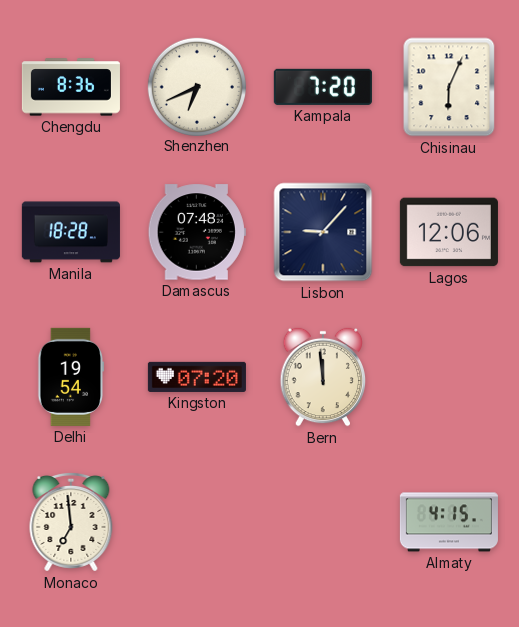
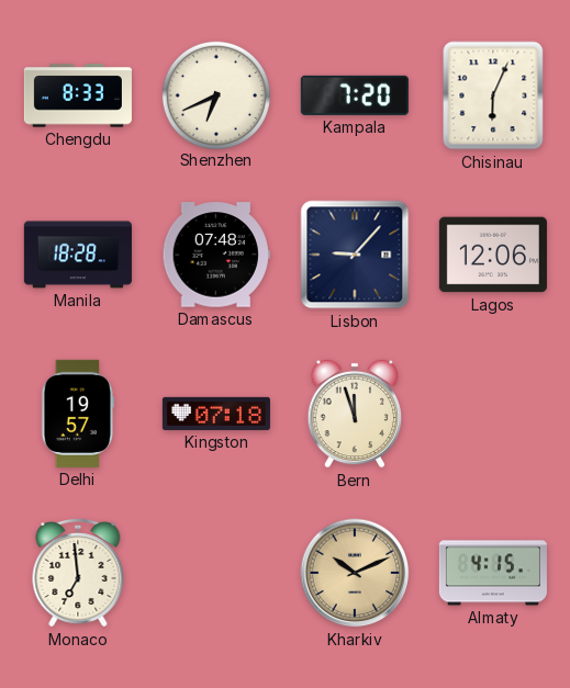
Chengdu: 8:36 -> 8:33
Delhi: 19:54 -> 19:57
Kingston: 07:20 -> 07:18
Bern: 11:59 -> 11:57
Kharkiv: none -> 10:11
